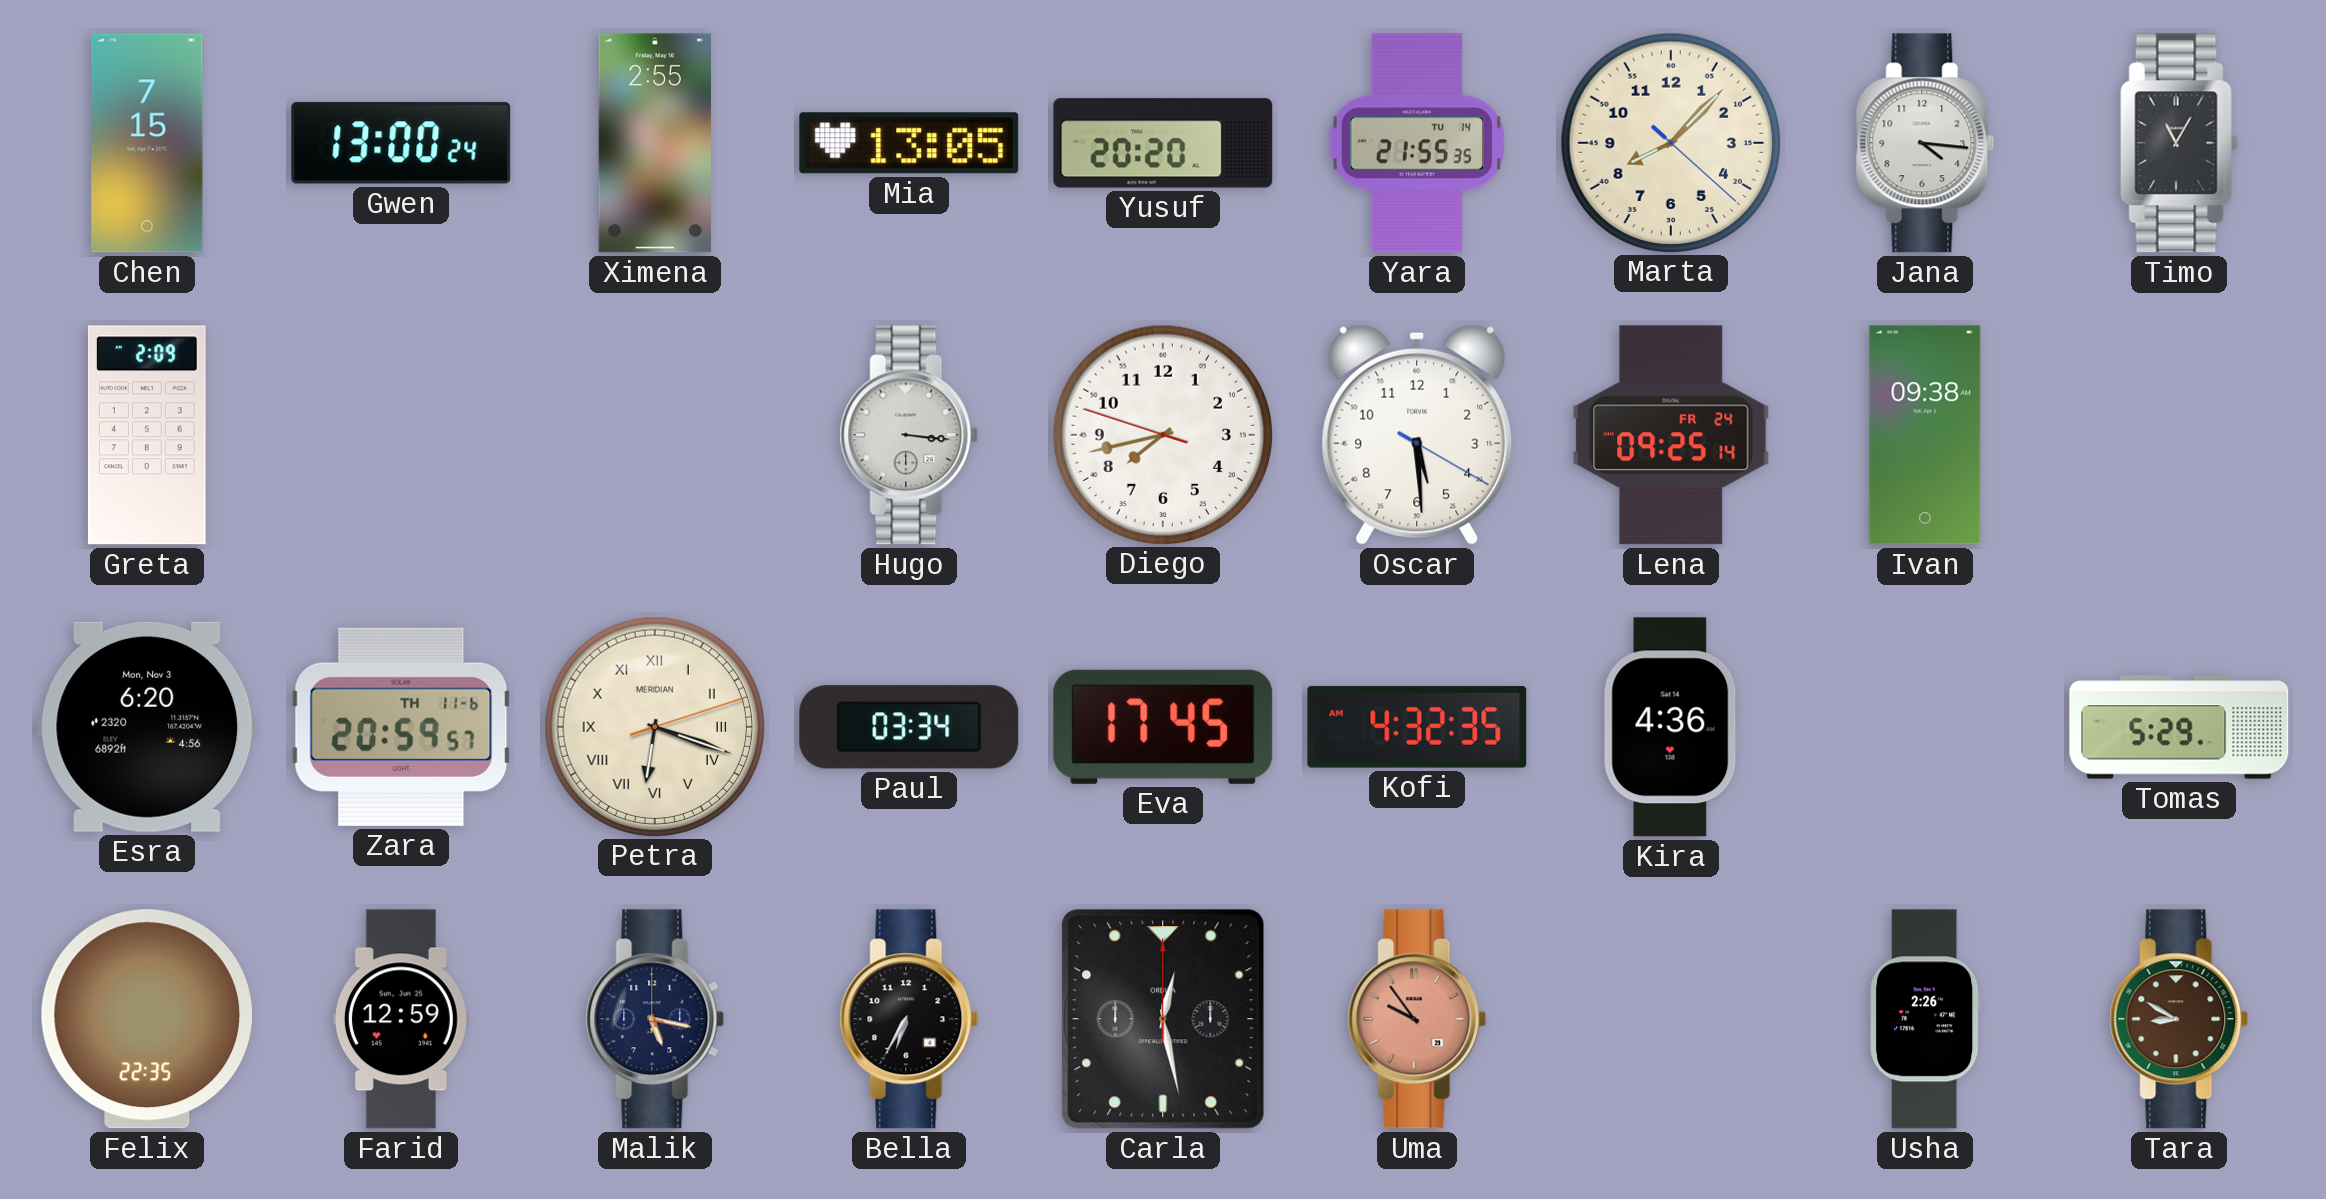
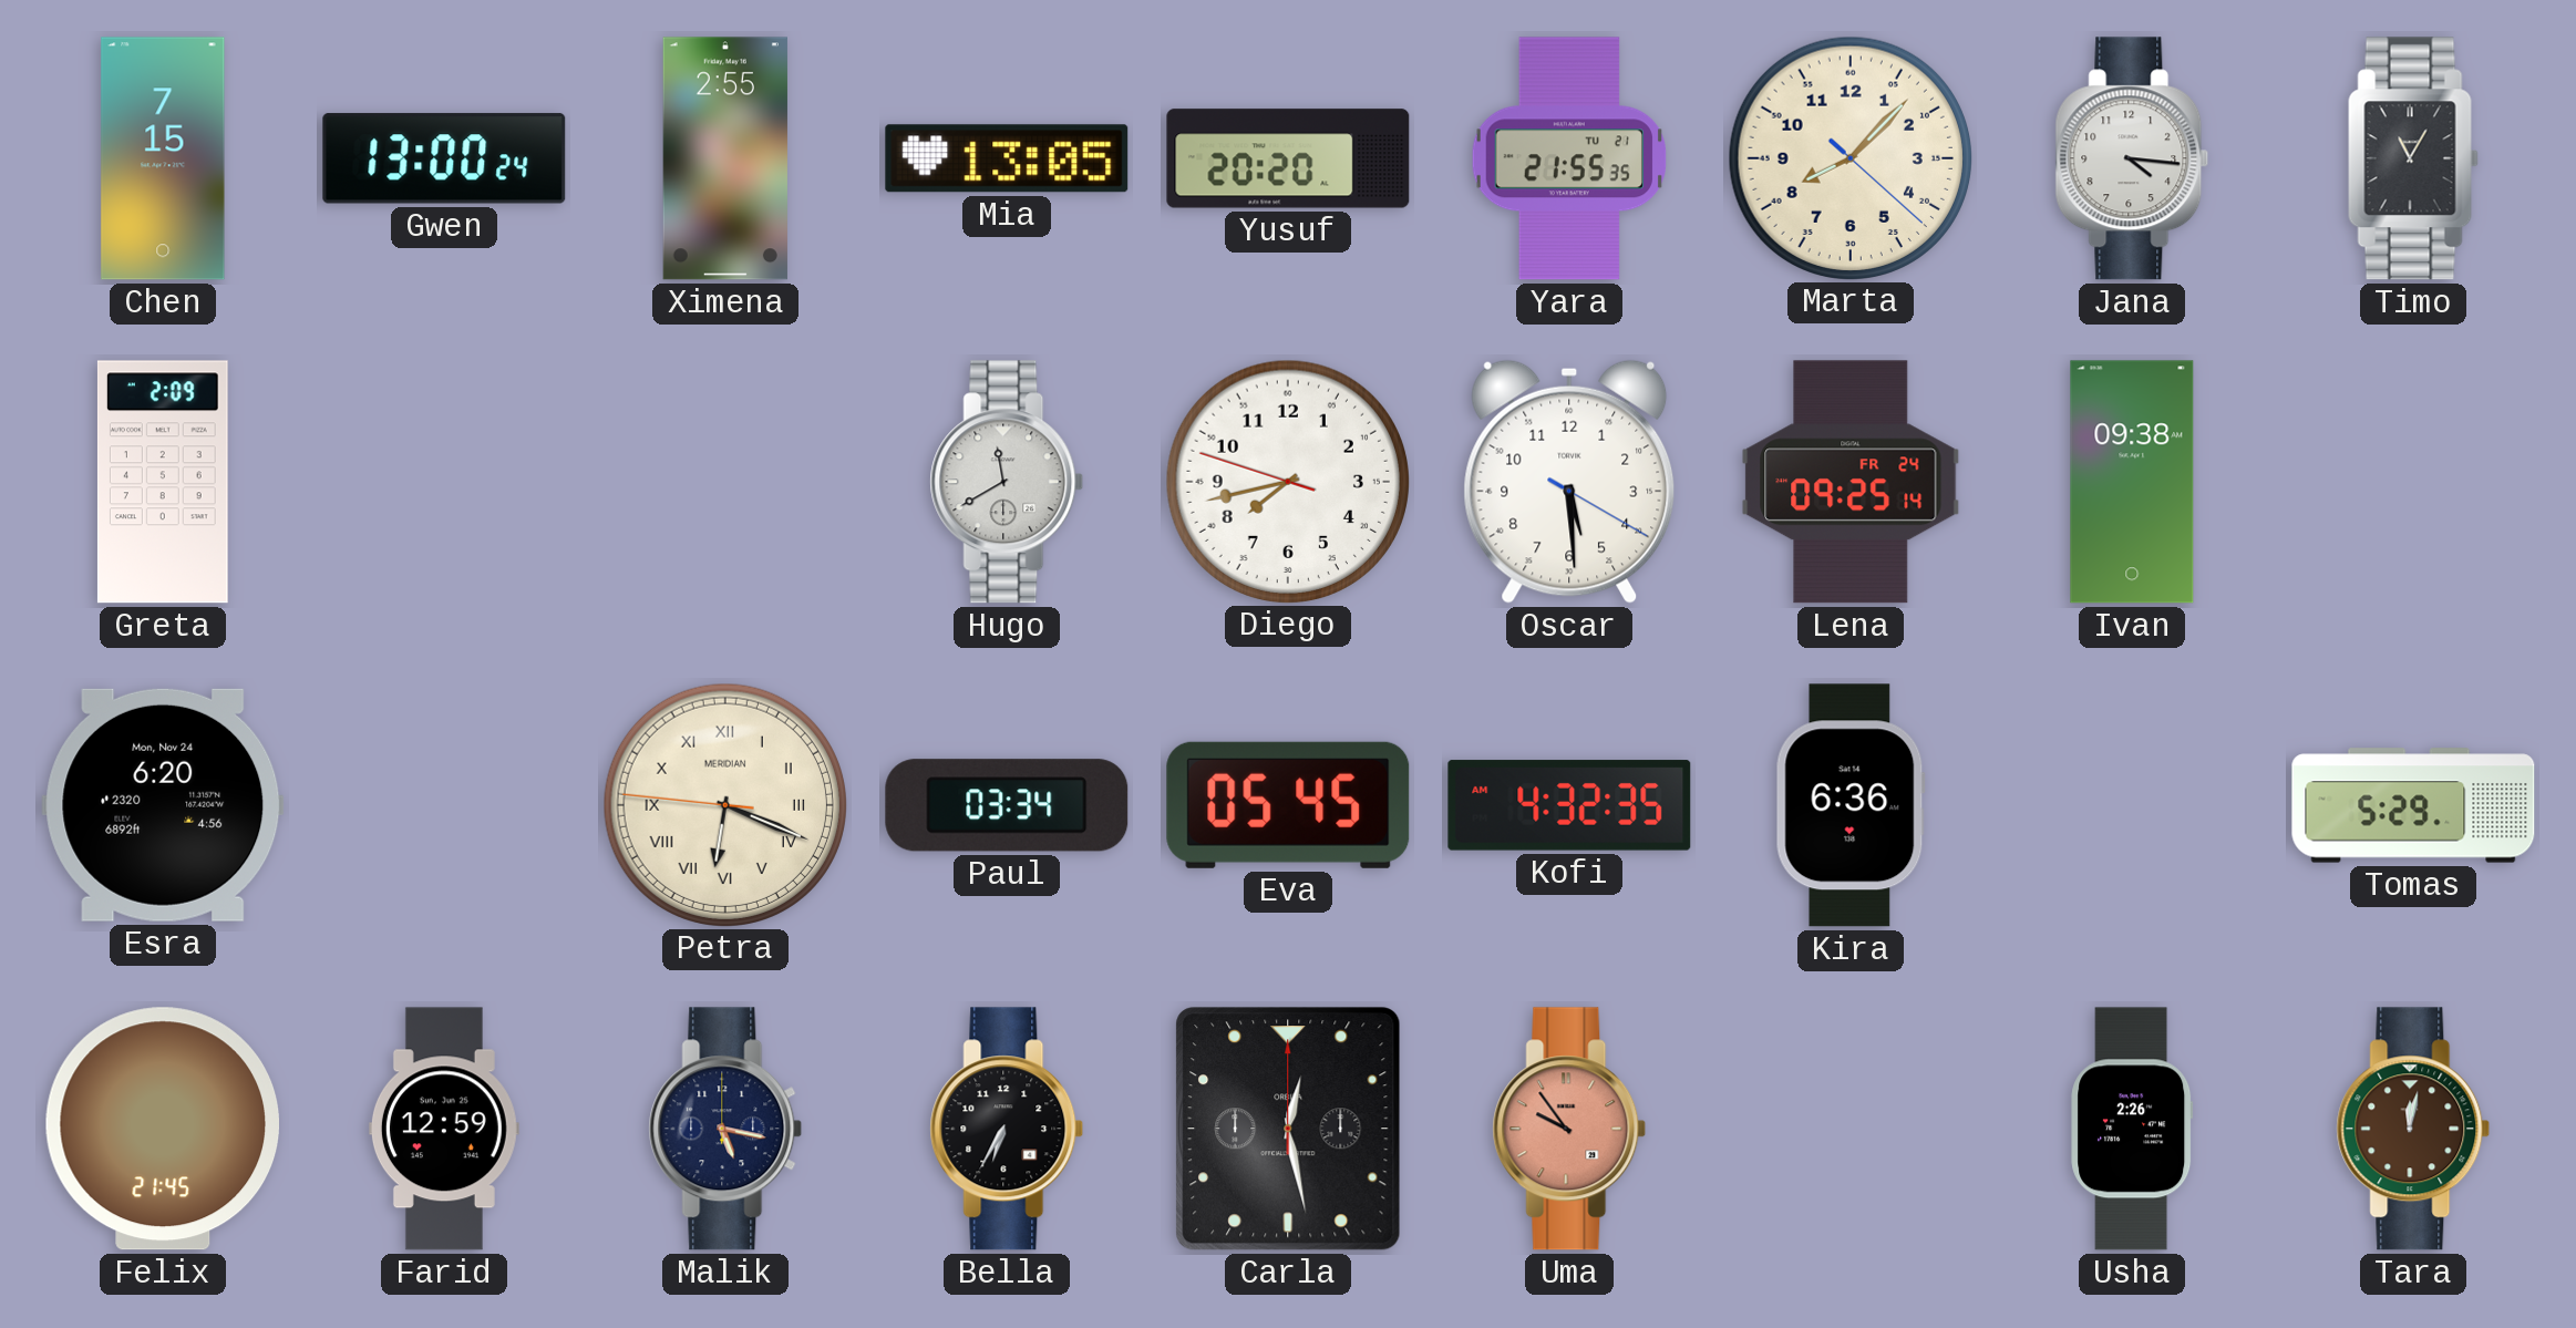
Yara date: TU 14 -> TU 21
Hugo: 3:16 -> 11:40
Esra date: Mon, Nov 3 -> Mon, Nov 24
Zara: 20:59 -> none
Petra: 6:18:12 -> 6:18:46
Eva: 17:45 -> 05:45
Kira: 4:36 -> 6:36
Felix: 22:35 -> 21:45
Tara: 8:50 -> 12:02
